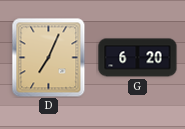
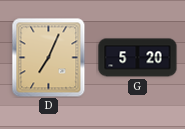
G: 6:20 -> 5:20
